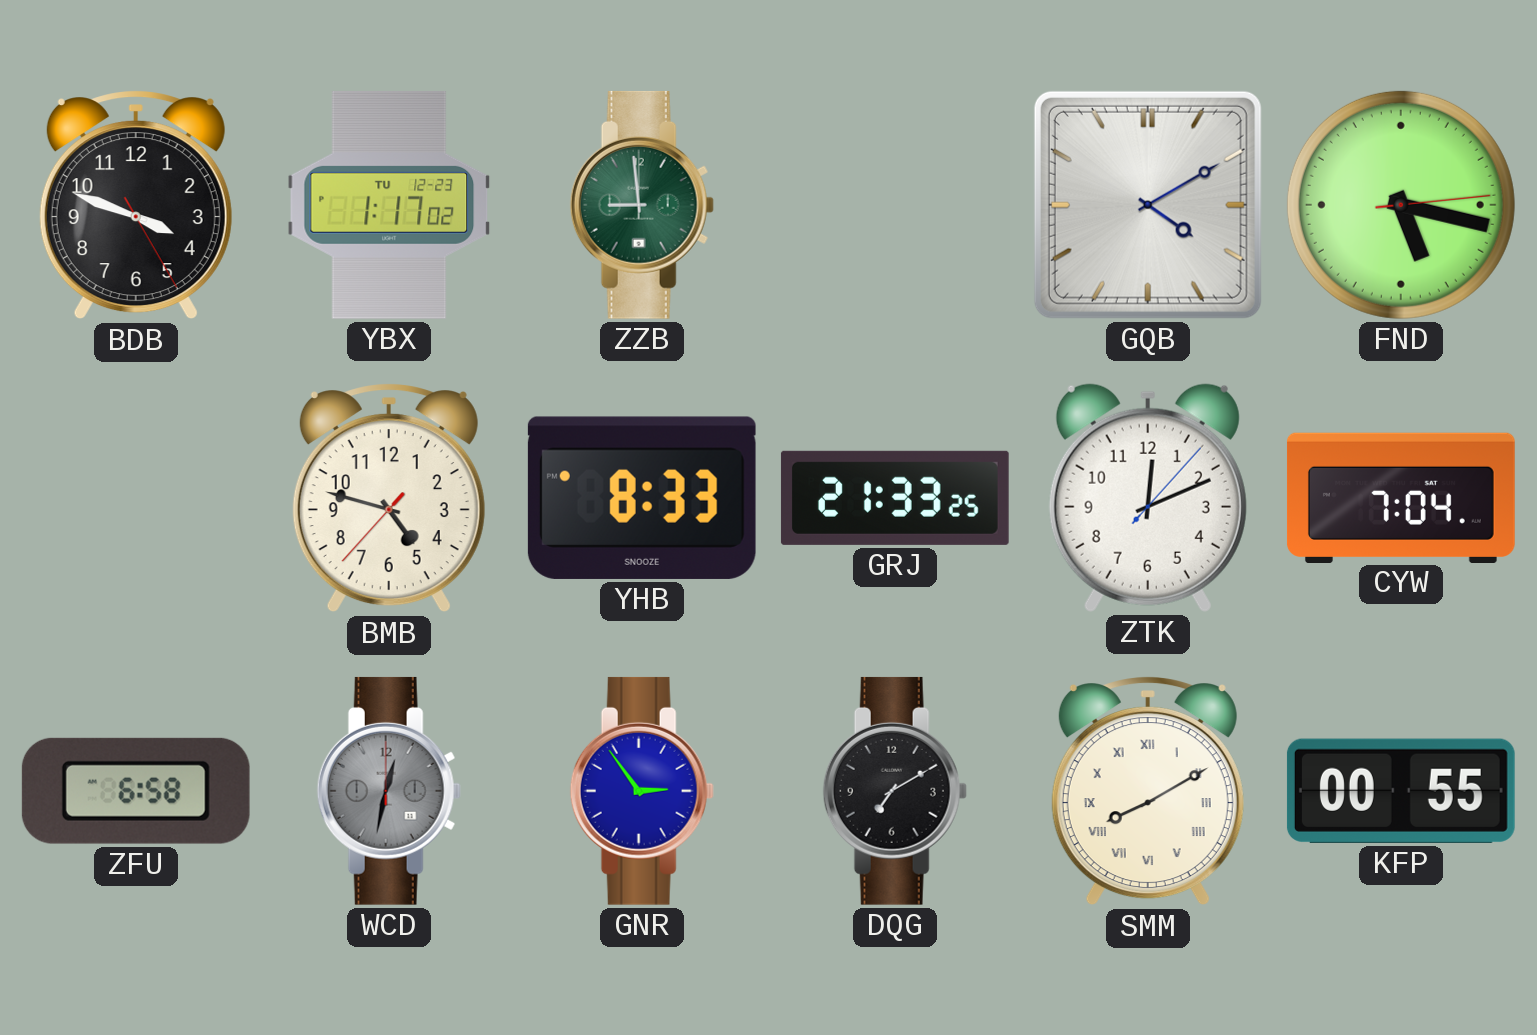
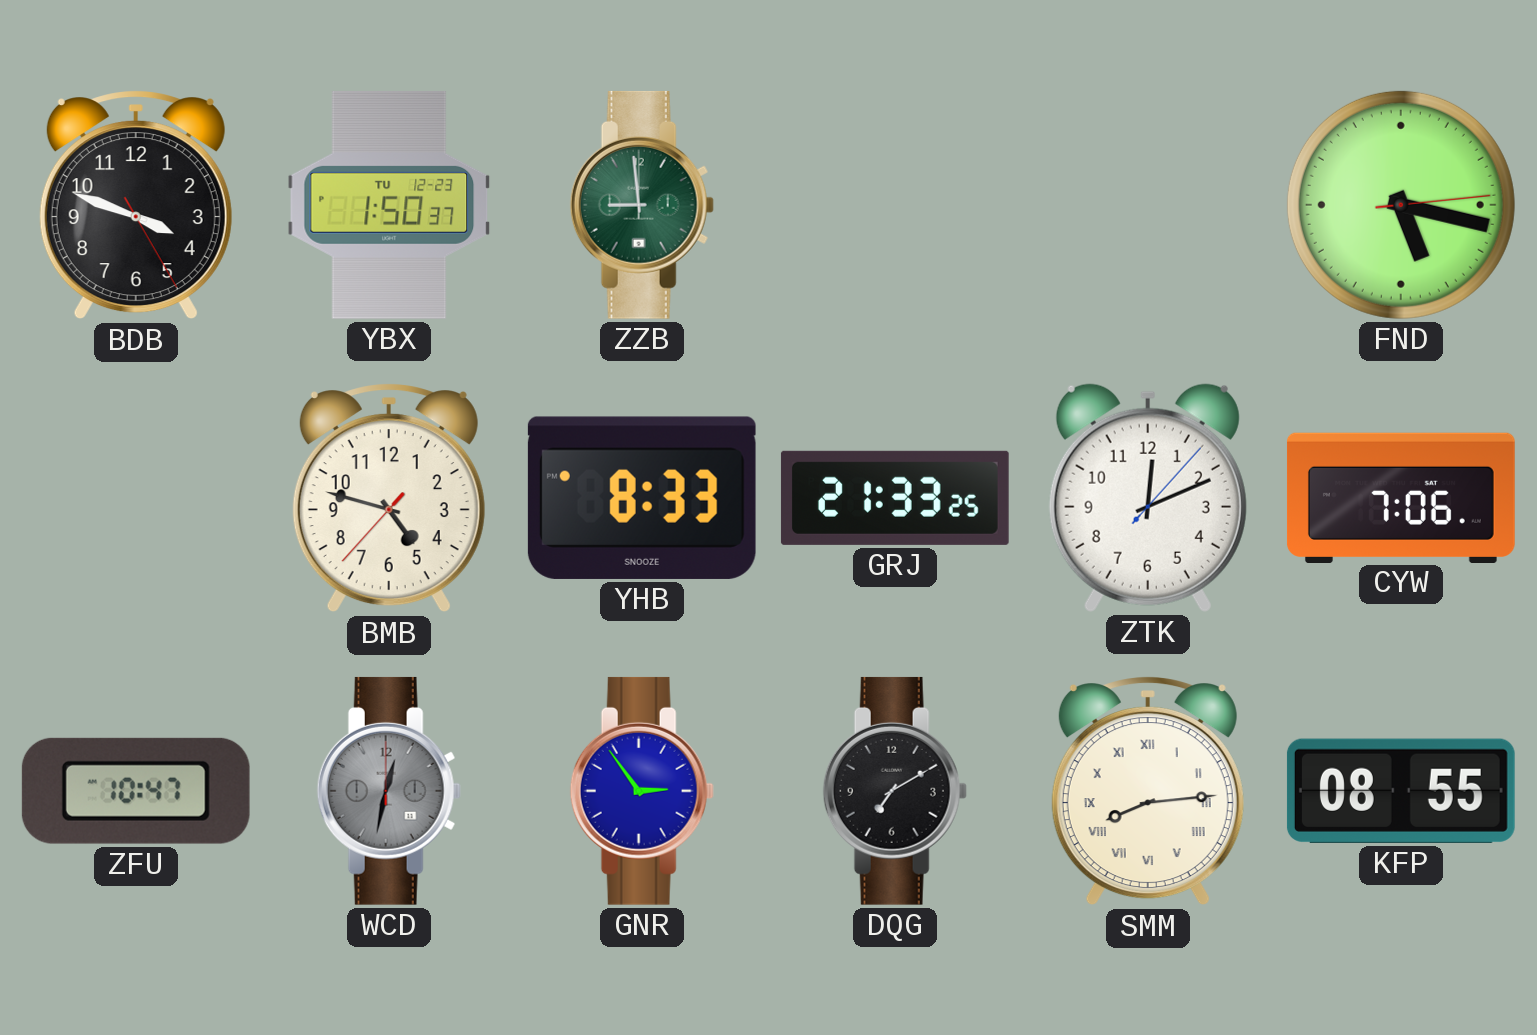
YBX: 1:17 -> 1:50
GQB: 4:10 -> none
CYW: 7:04 -> 7:06
ZFU: 6:58 -> 10:47
SMM: 8:10 -> 8:14
KFP: 00:55 -> 08:55
